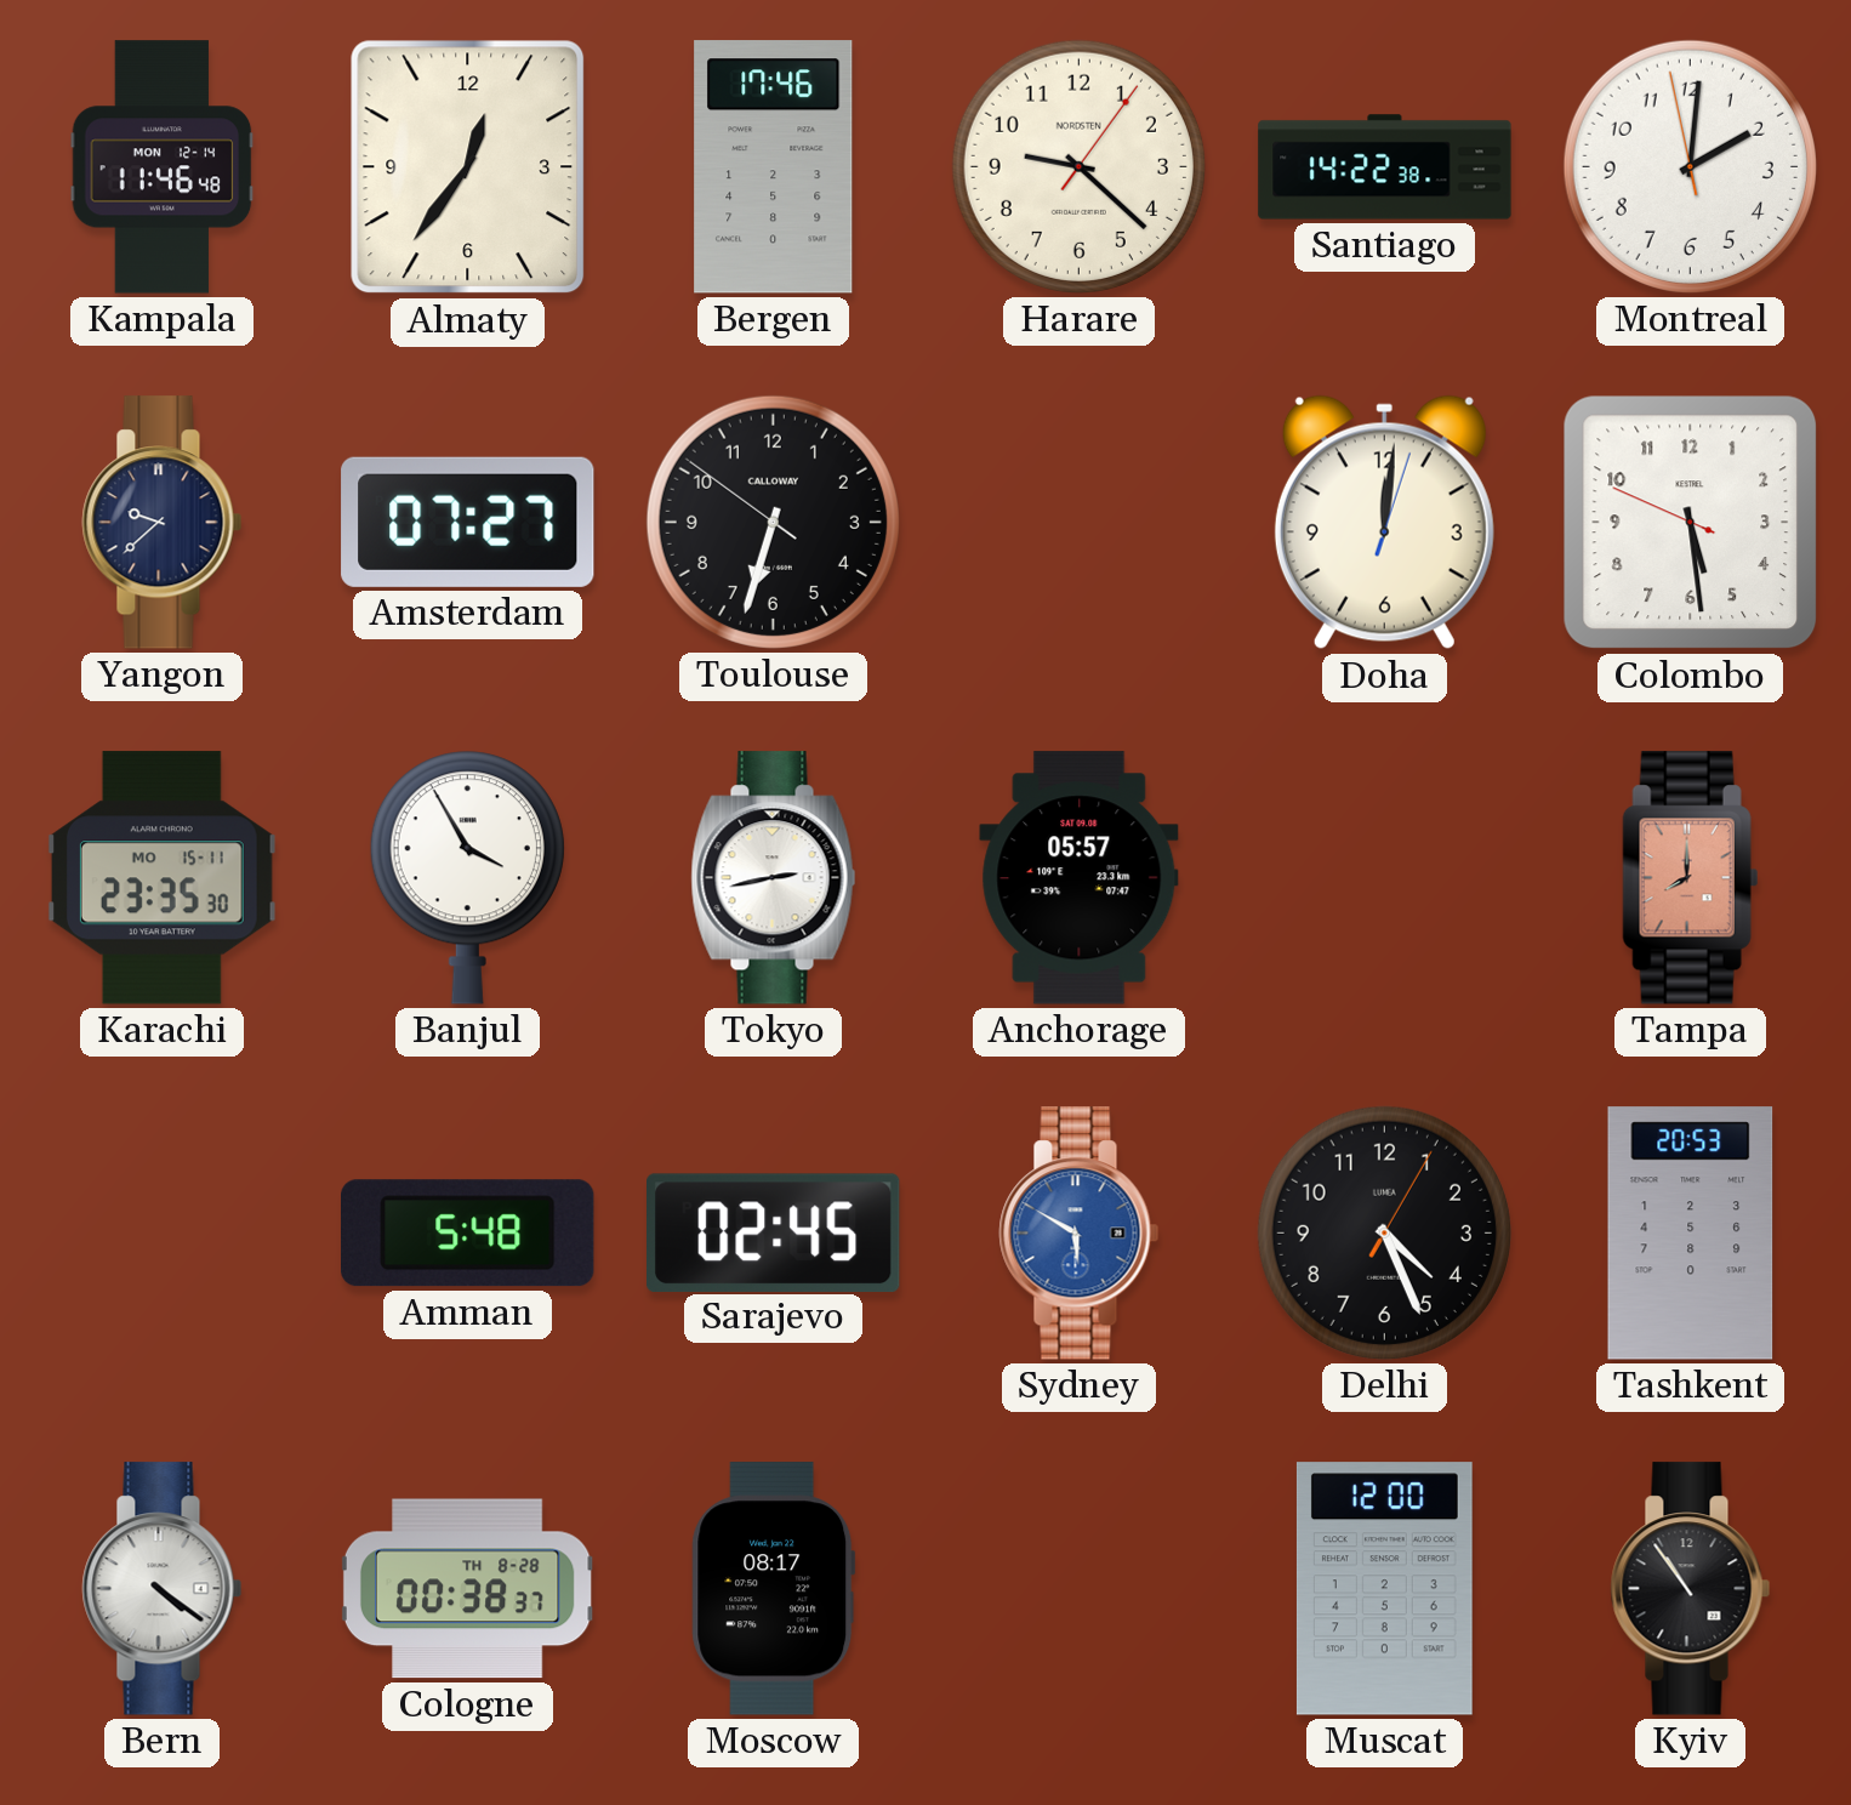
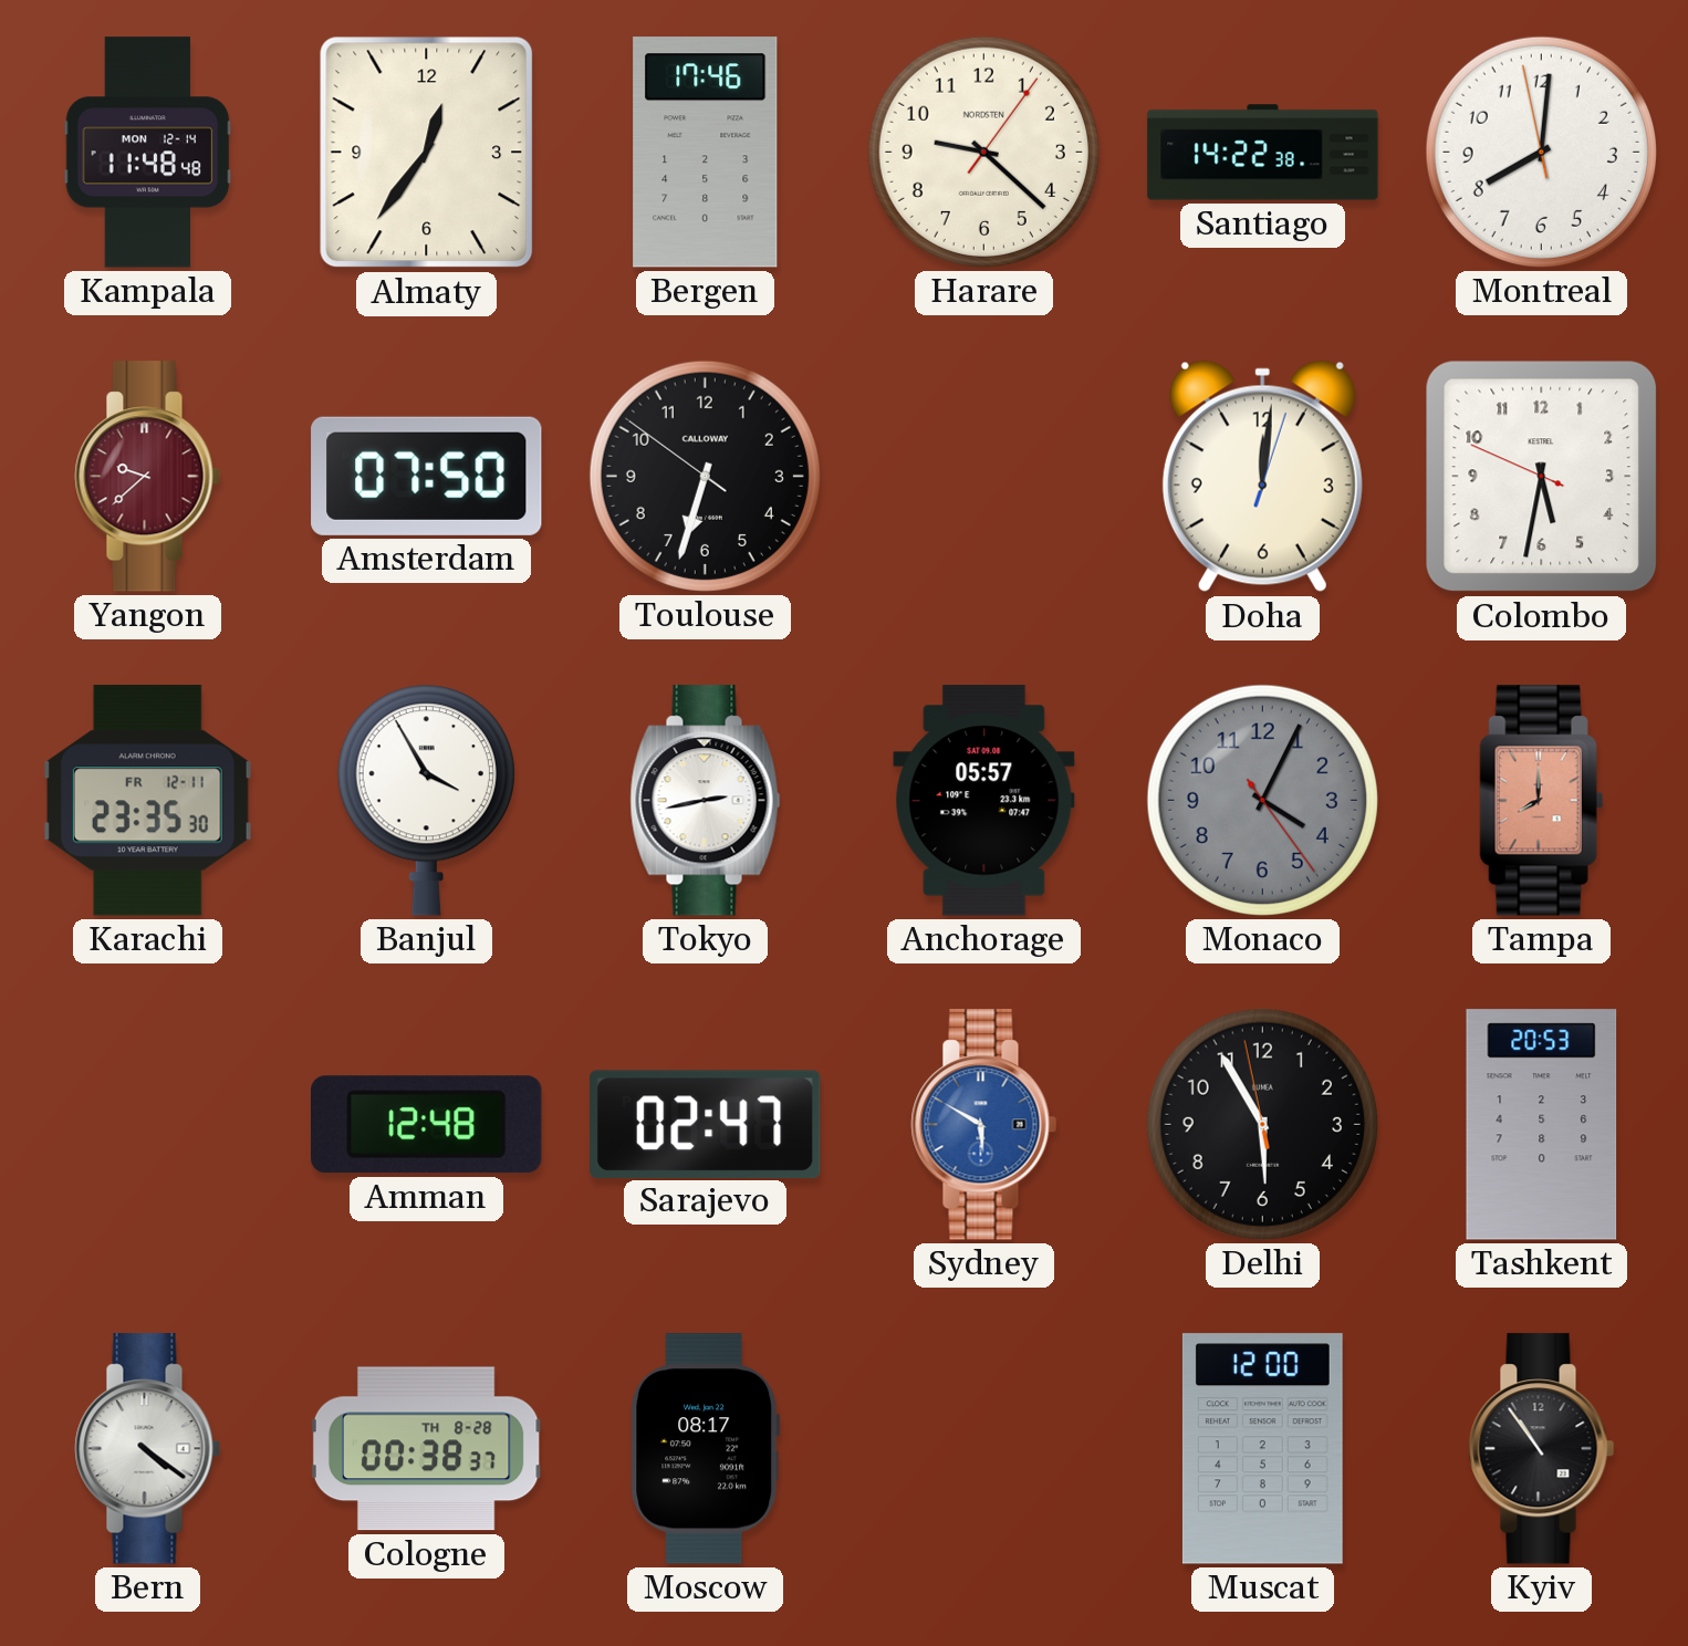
Kampala: 11:46 -> 11:48
Montreal: 2:00 -> 8:00
Yangon dial: navy -> burgundy
Amsterdam: 07:27 -> 07:50
Colombo: 5:28 -> 5:31
Karachi date: MO 15-11 -> FR 12-11
Monaco: none -> 4:04
Amman: 5:48 -> 12:48
Sarajevo: 02:45 -> 02:47
Delhi: 4:26 -> 5:54
